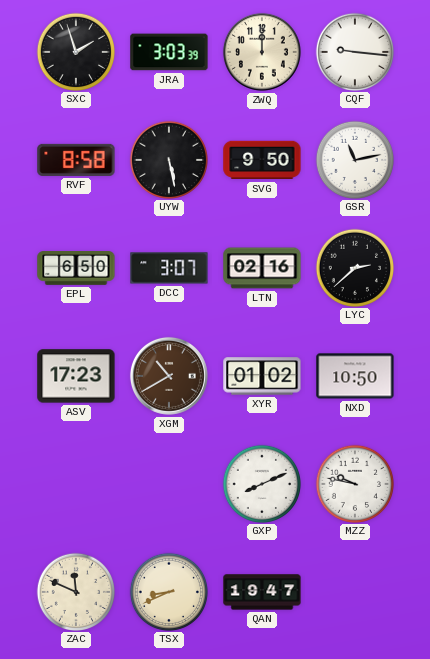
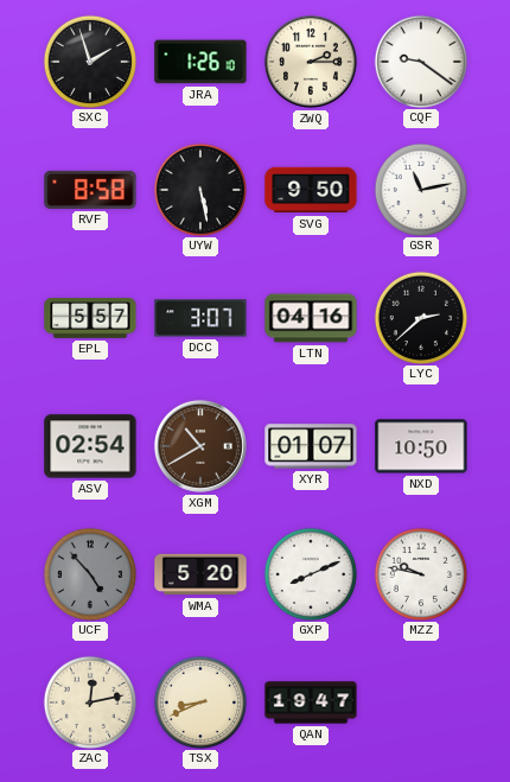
JRA: 3:03 -> 1:26
ZWQ: 12:00 -> 2:15
CQF: 9:16 -> 9:21
EPL: 6:50 -> 5:57
LTN: 02:16 -> 04:16
ASV: 17:23 -> 02:54
XYR: 01:02 -> 01:07
UCF: none -> 4:53
WMA: none -> 5:20
ZAC: 11:49 -> 12:13
